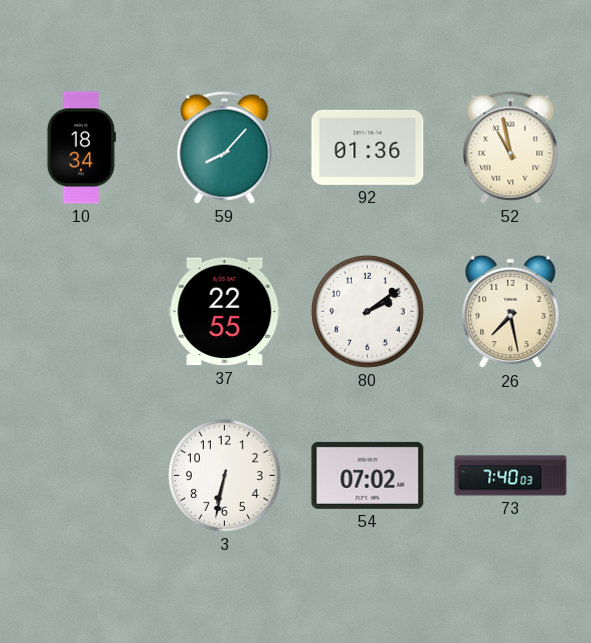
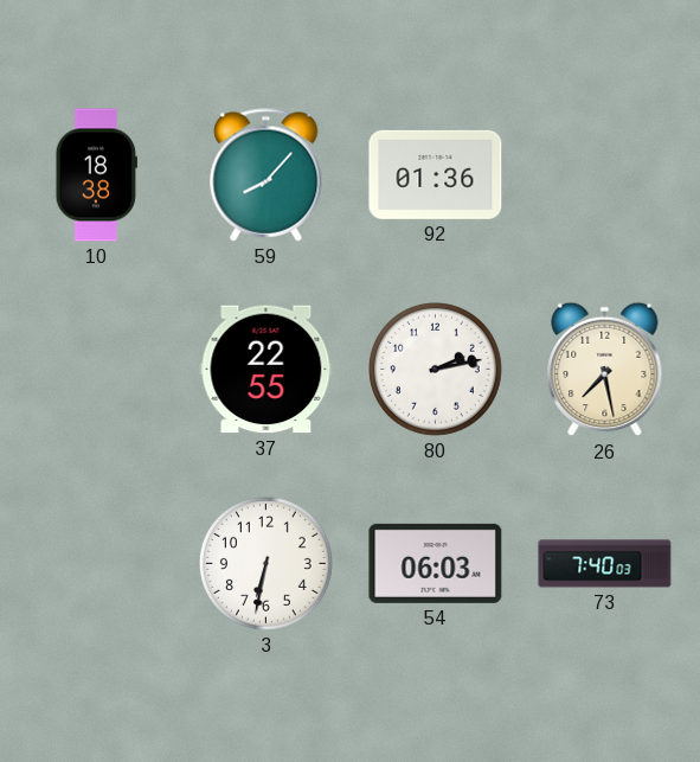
10: 18:34 -> 18:38
52: 10:58 -> none
80: 2:09 -> 2:13
54: 07:02 -> 06:03
